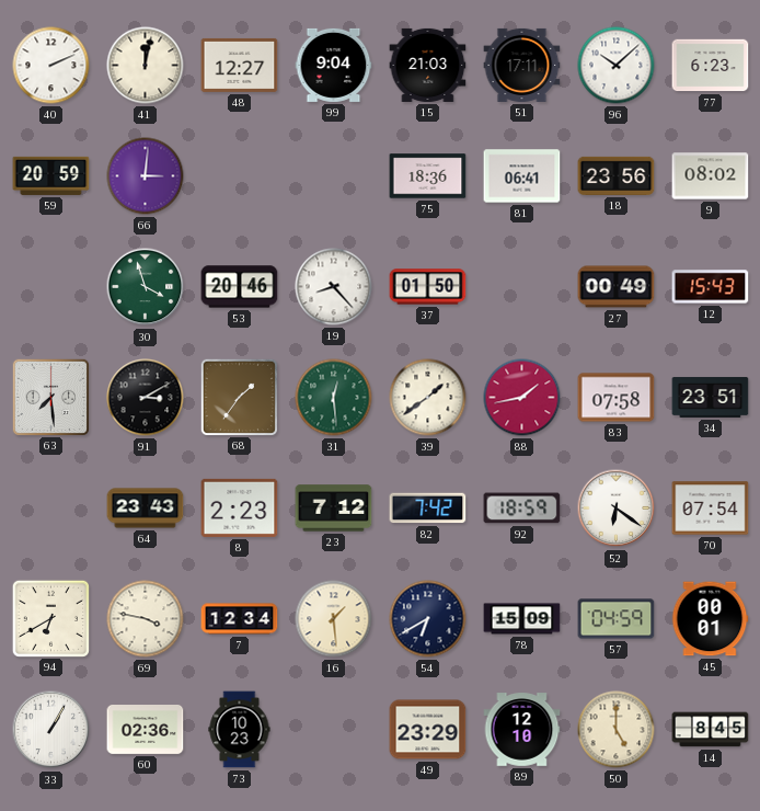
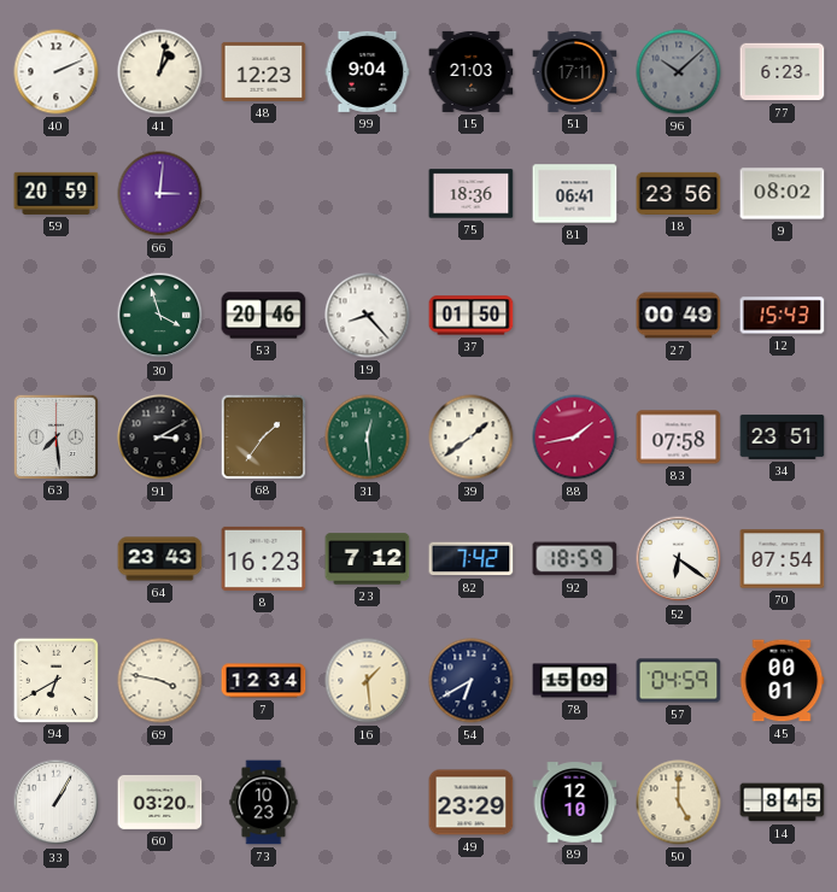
41: 12:02 -> 1:02
48: 12:27 -> 12:23
96 dial: white -> grey
8: 2:23 -> 16:23
60: 02:36 -> 03:20
